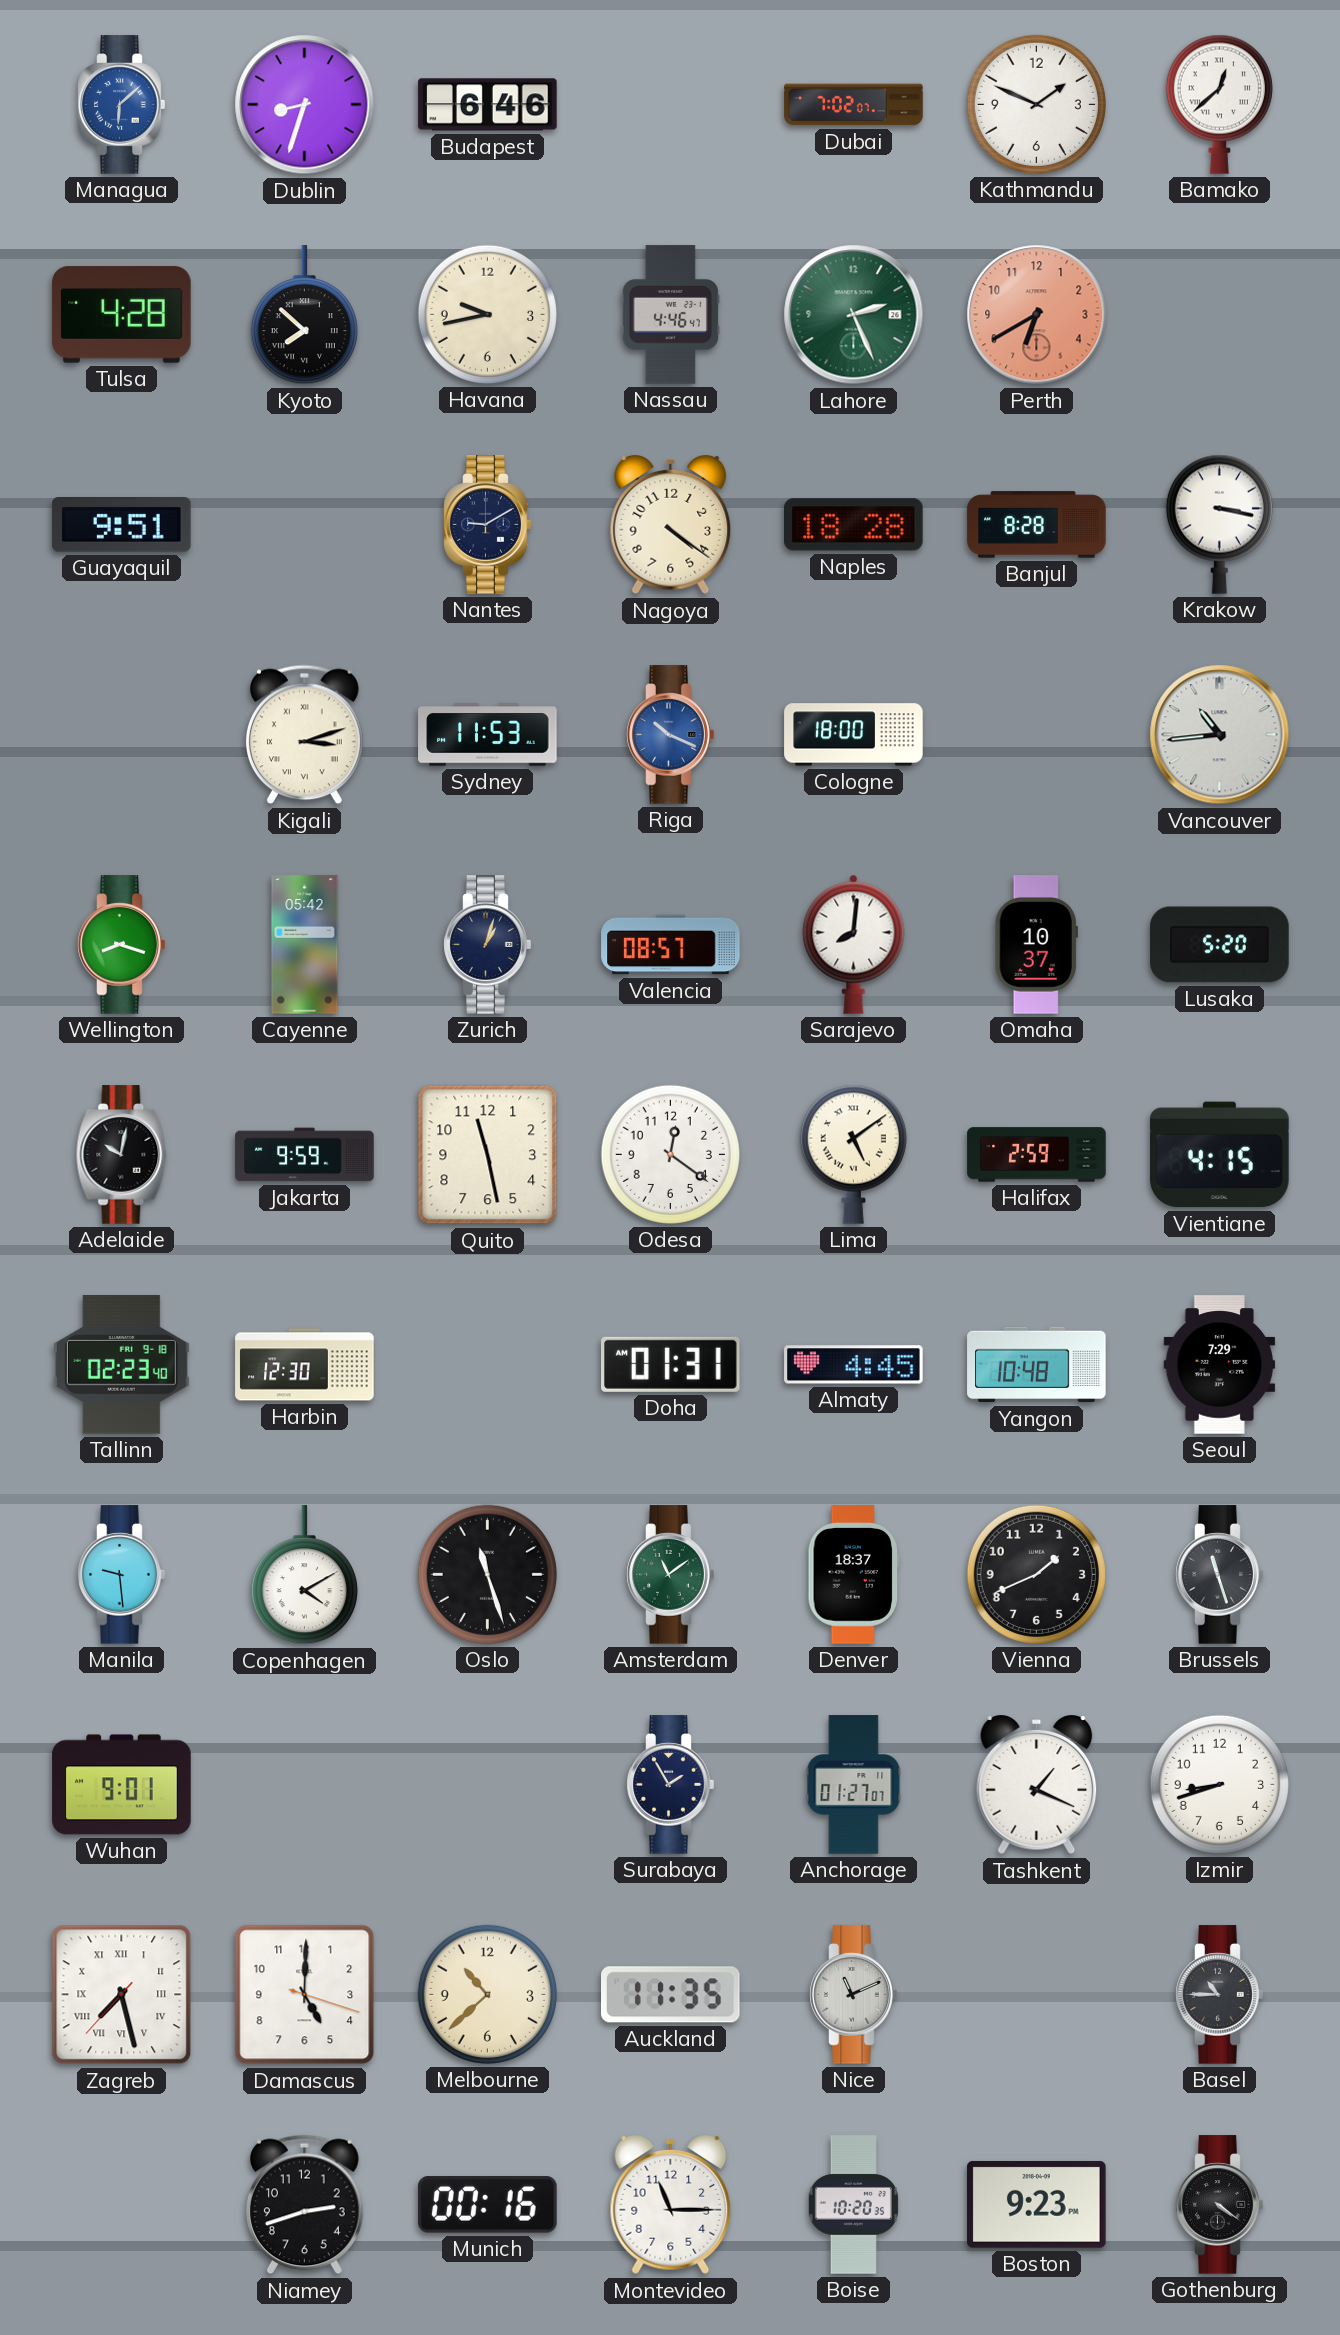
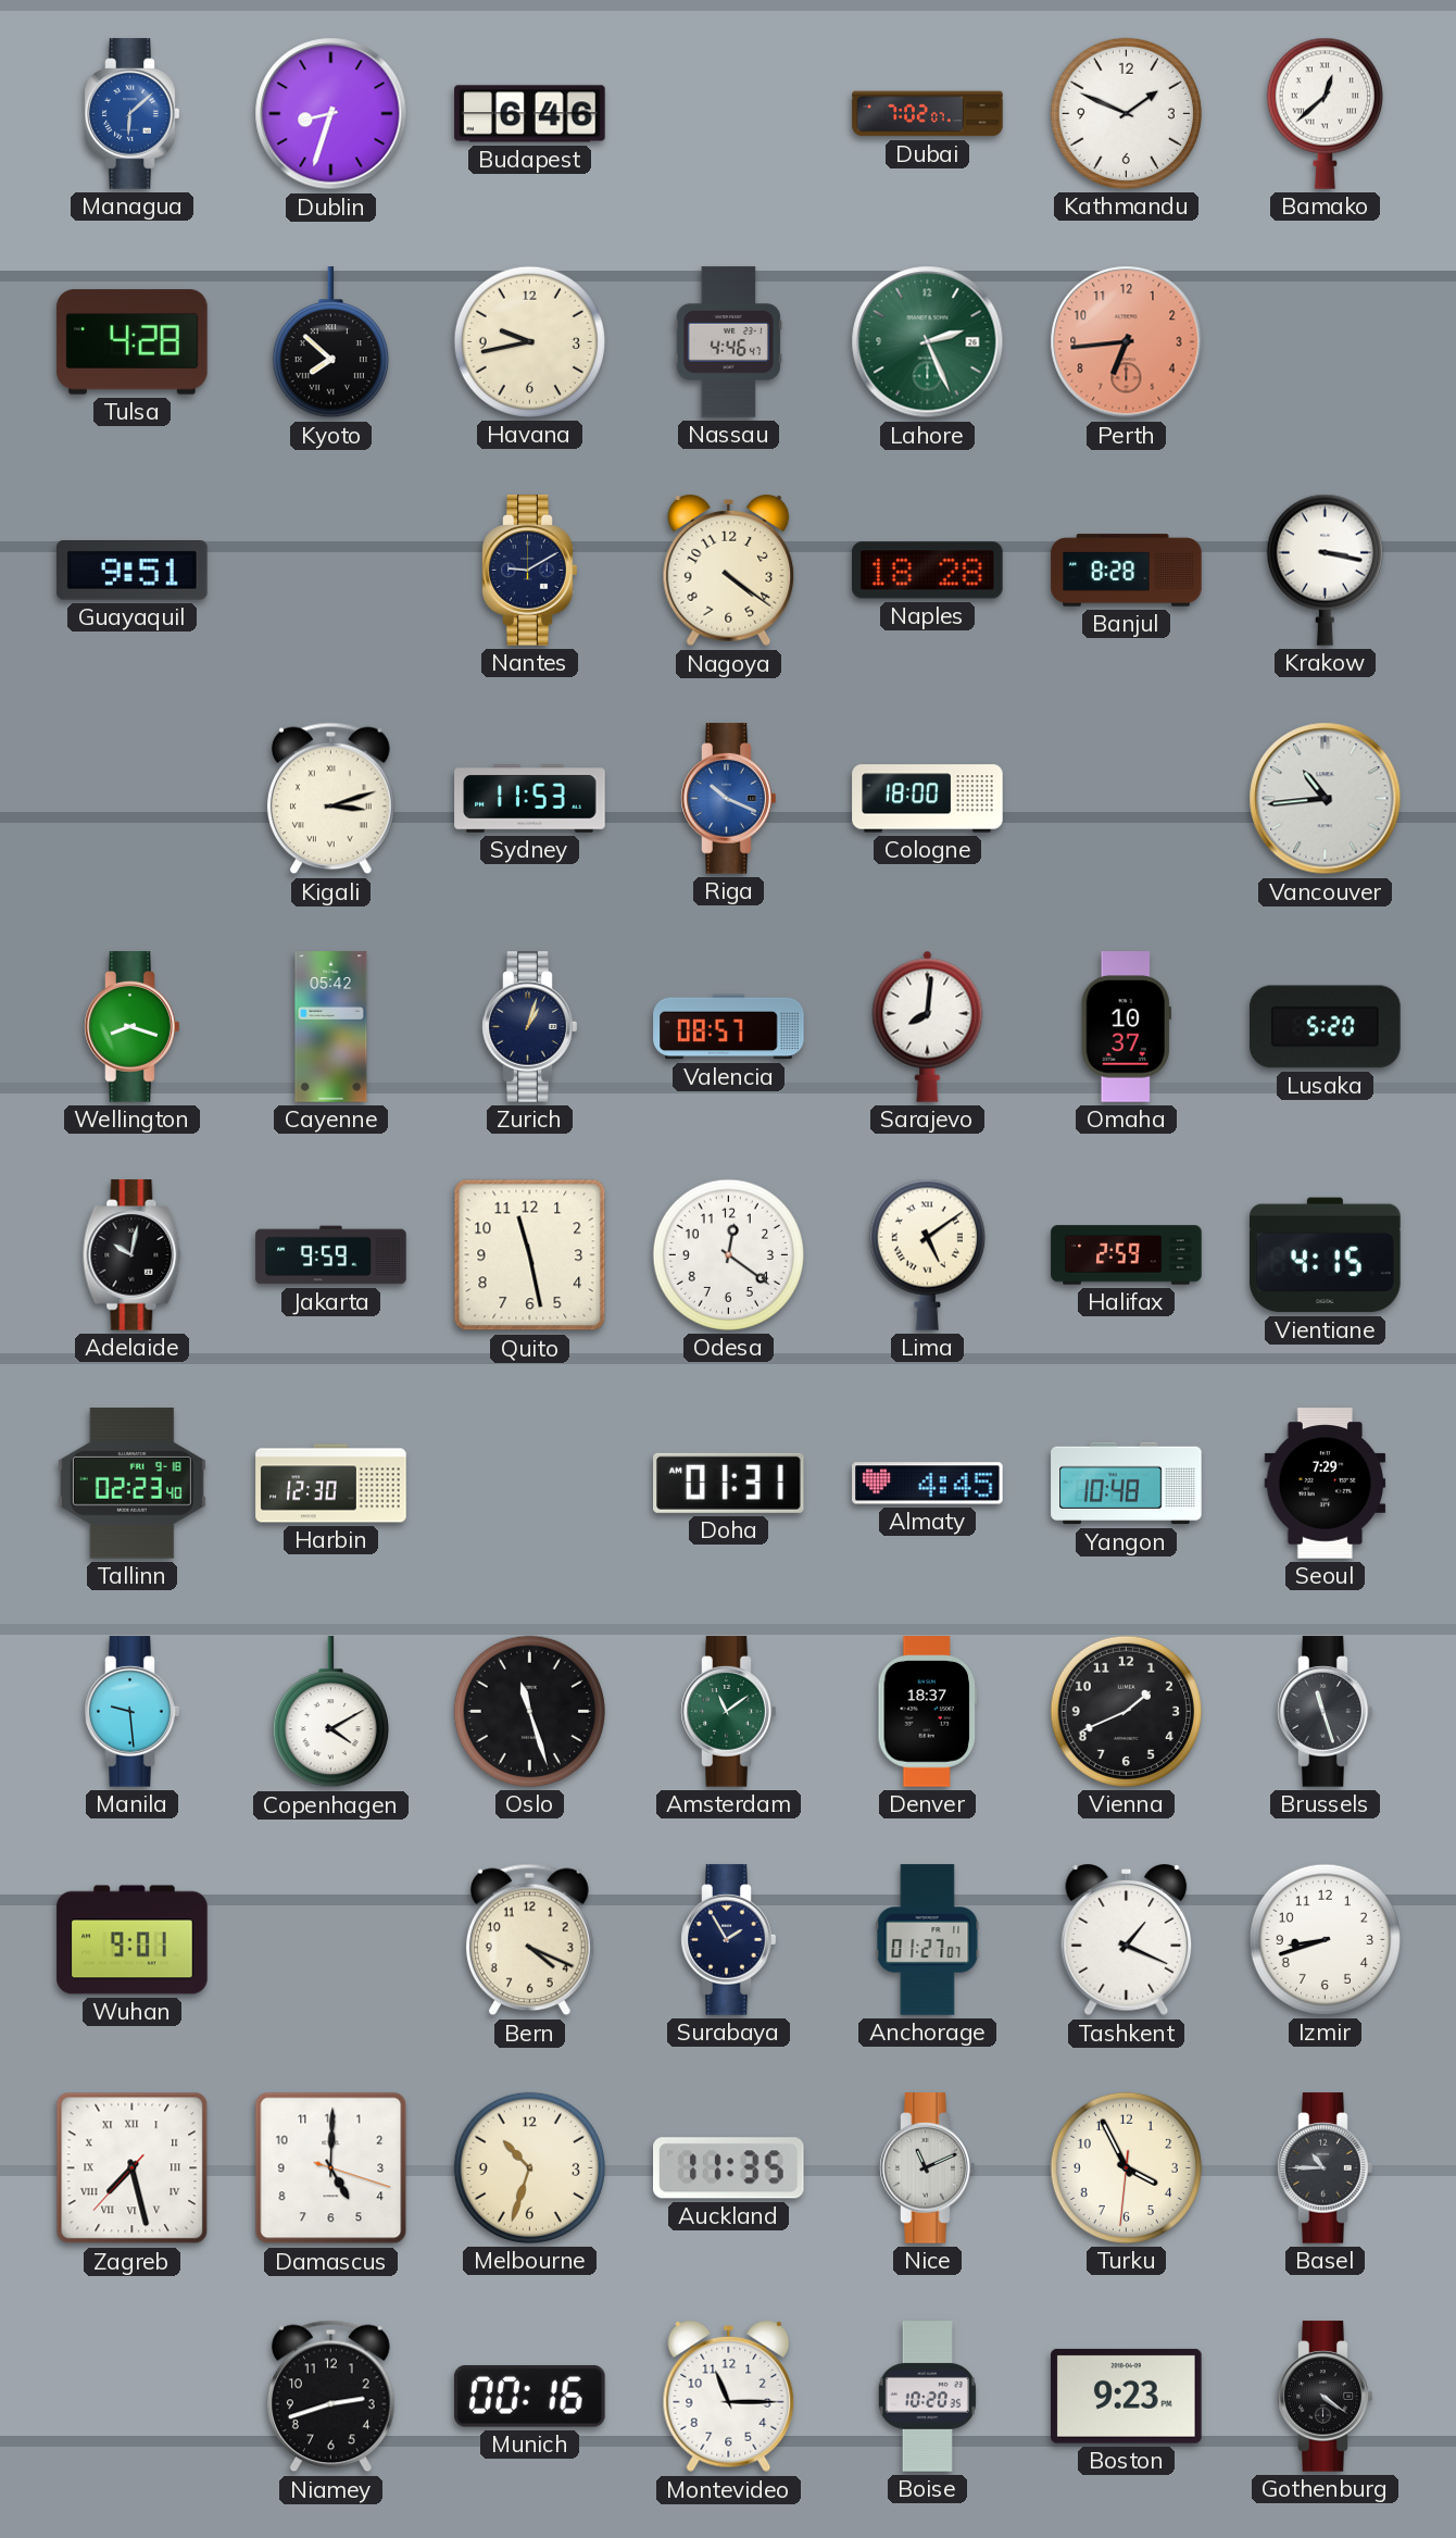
Perth: 6:40 -> 6:44
Bern: none -> 4:19
Melbourne: 10:38 -> 10:33
Turku: none -> 3:55
